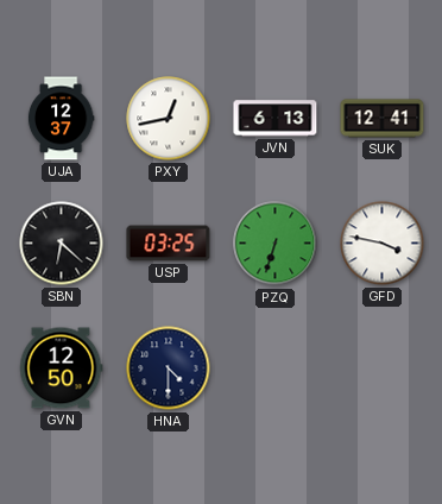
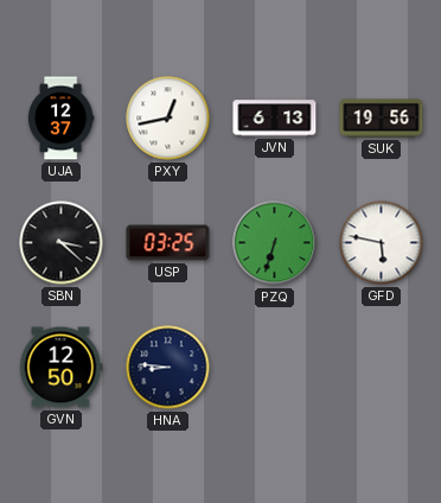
SUK: 12:41 -> 19:56
SBN: 6:22 -> 3:22
GFD: 3:47 -> 5:47
HNA: 4:30 -> 8:46
